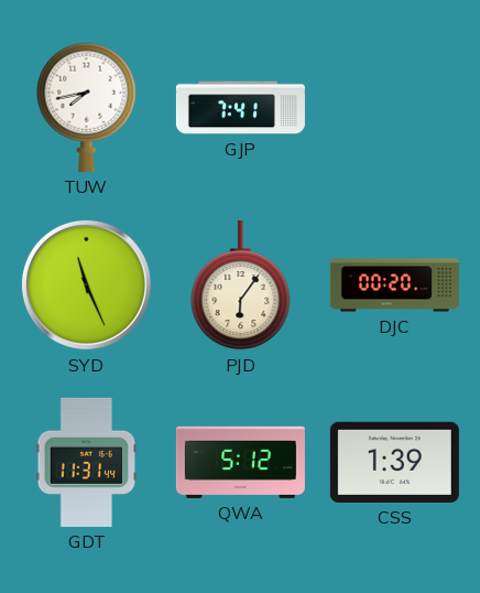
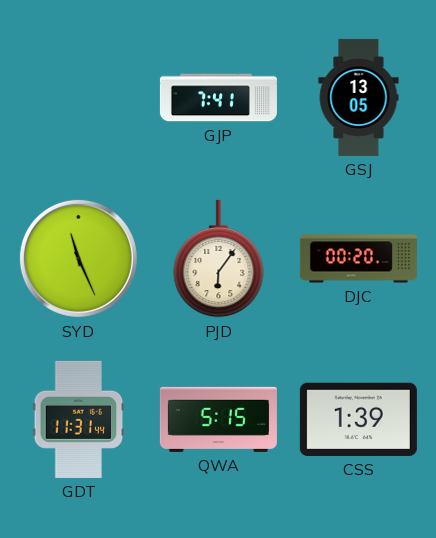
TUW: 7:43 -> none
GSJ: none -> 13:05
QWA: 5:12 -> 5:15
